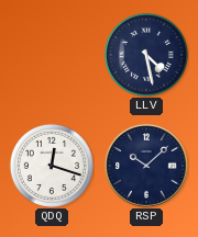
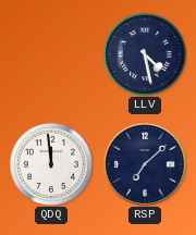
QDQ: 12:18 -> 11:59
RSP: 10:08 -> 7:08
